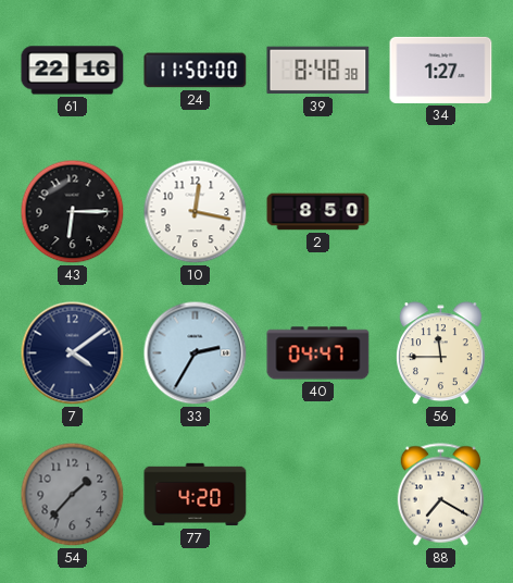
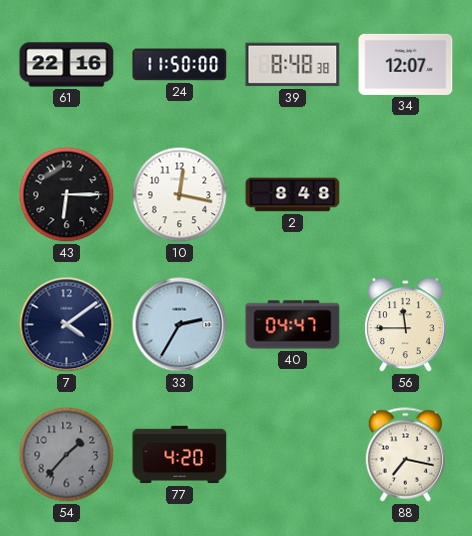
34: 1:27 -> 12:07
2: 8:50 -> 8:48
88: 7:20 -> 7:17
